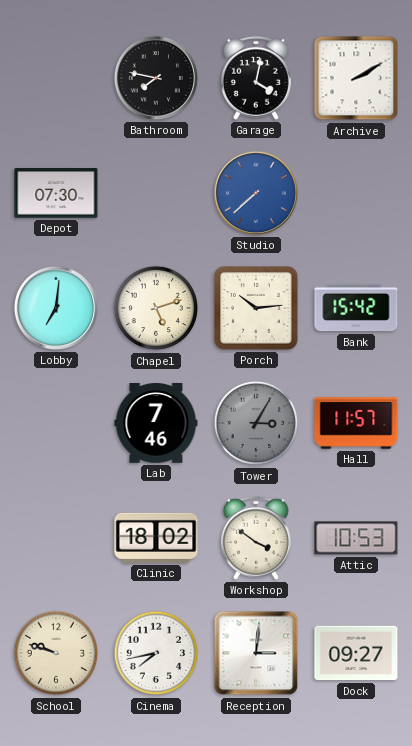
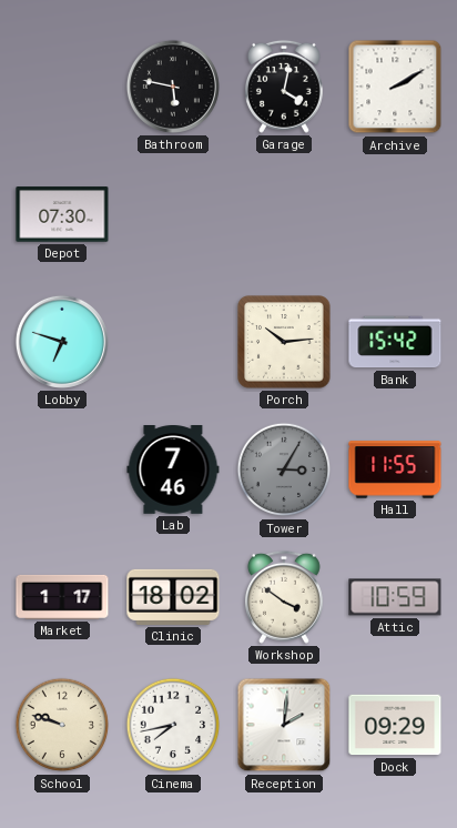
Bathroom: 7:47 -> 5:47
Studio: 7:38 -> none
Lobby: 7:01 -> 6:48
Chapel: 5:12 -> none
Hall: 11:57 -> 11:55
Market: none -> 1:17
Attic: 10:53 -> 10:59
Reception: 3:01 -> 2:01
Dock: 09:27 -> 09:29
